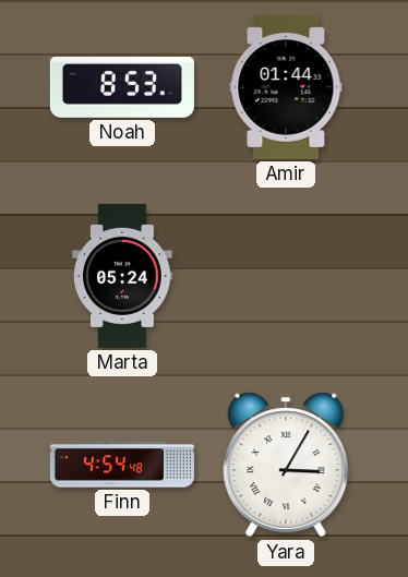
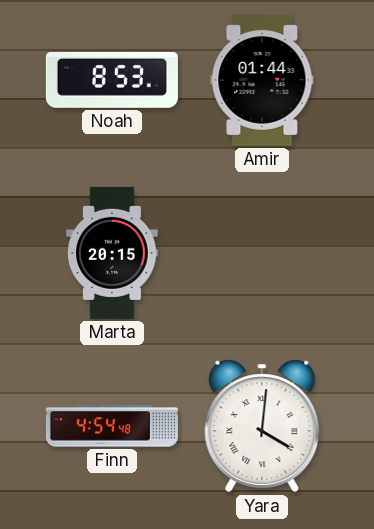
Marta: 05:24 -> 20:15
Yara: 3:05 -> 4:01
